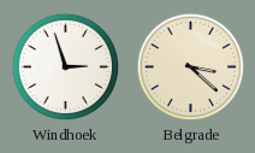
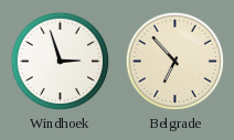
Belgrade: 3:22 -> 6:53
